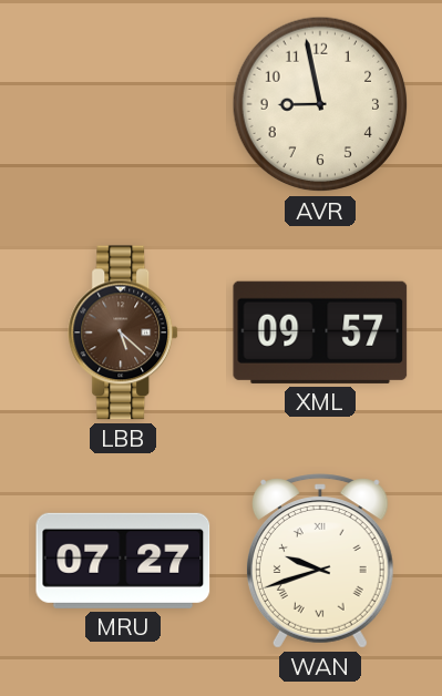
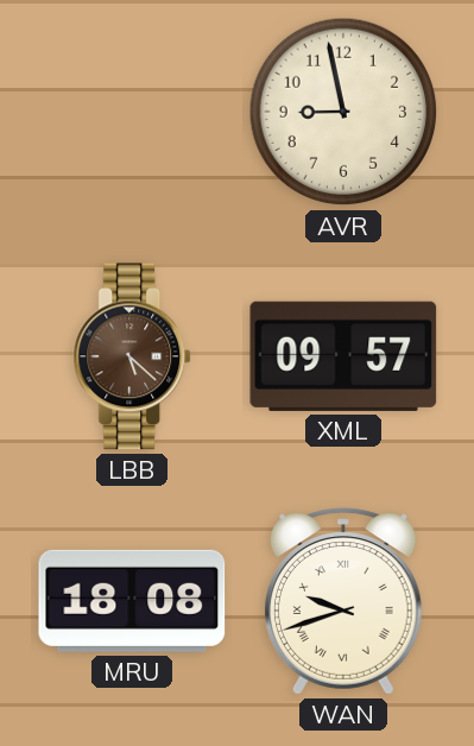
MRU: 07:27 -> 18:08
